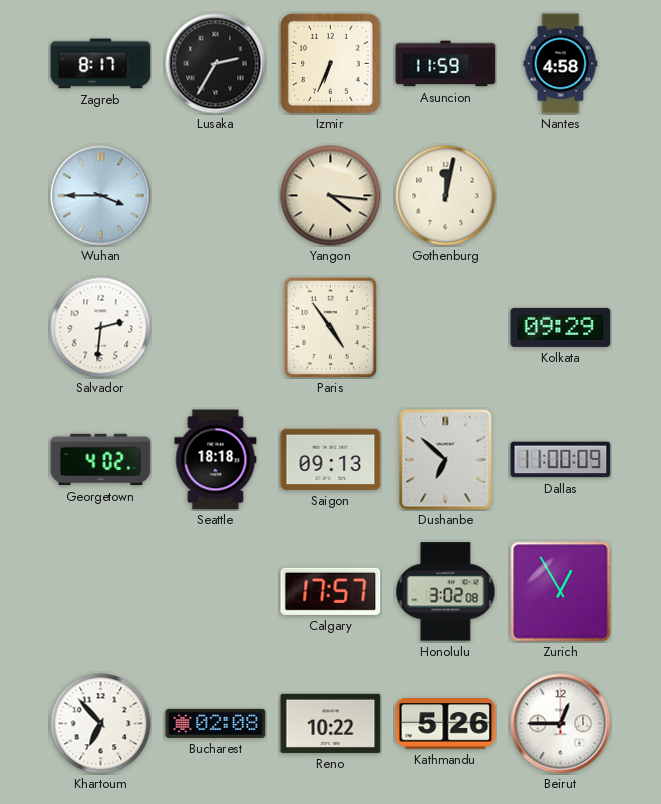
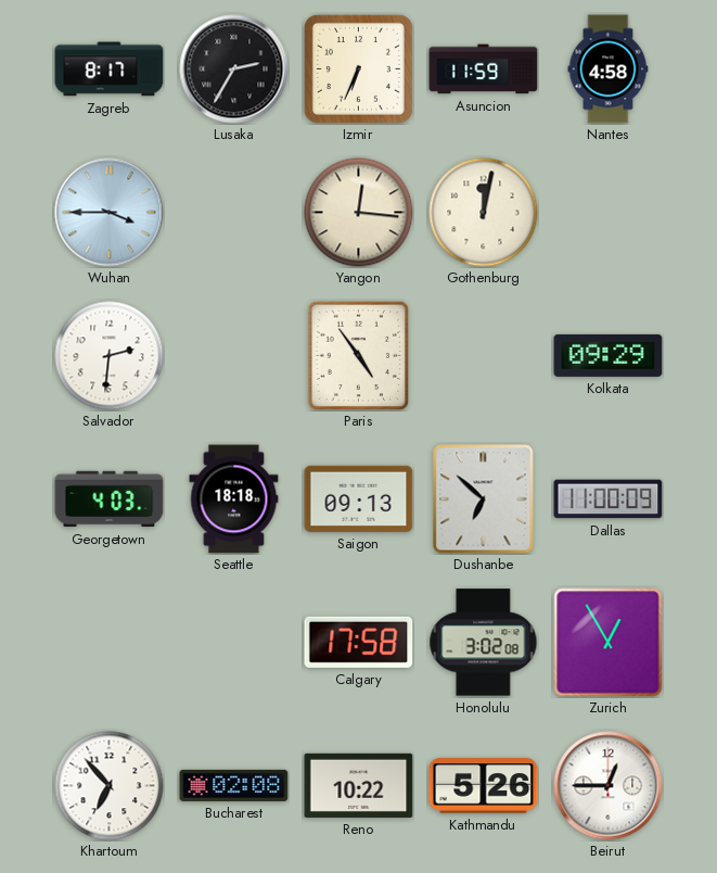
Yangon: 4:16 -> 12:16
Georgetown: 4:02 -> 4:03
Calgary: 17:57 -> 17:58
